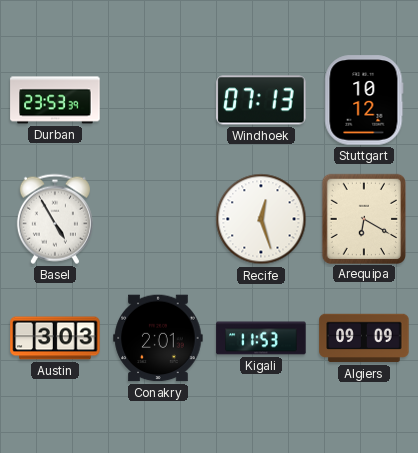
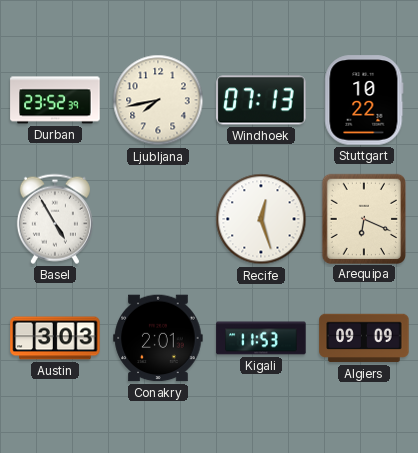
Durban: 23:53 -> 23:52
Ljubljana: none -> 7:43
Stuttgart: 10:12 -> 10:22
Arequipa: 6:20 -> 6:19
